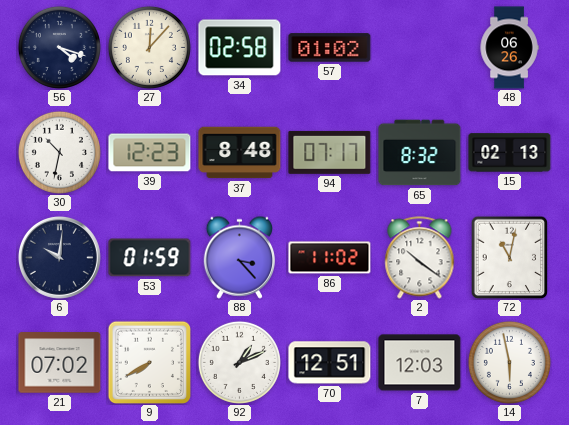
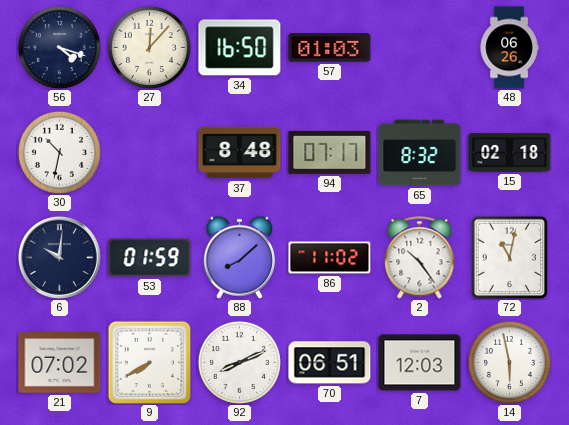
34: 02:58 -> 16:50
57: 01:02 -> 01:03
39: 12:23 -> none
15: 02:13 -> 02:18
88: 3:23 -> 8:08
2: 10:21 -> 10:24
92: 1:11 -> 8:11
70: 12:51 -> 06:51
